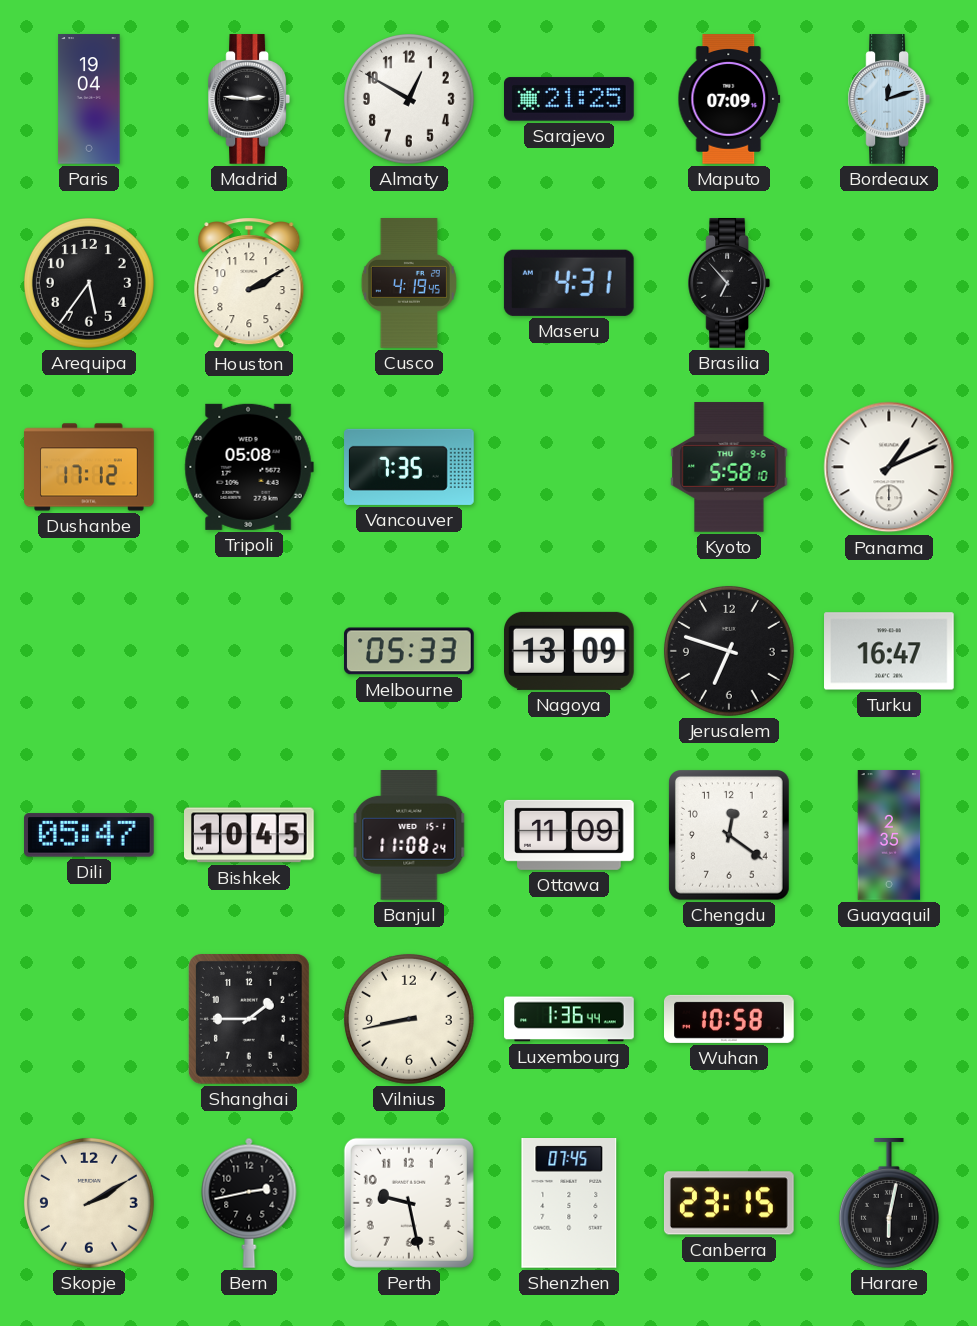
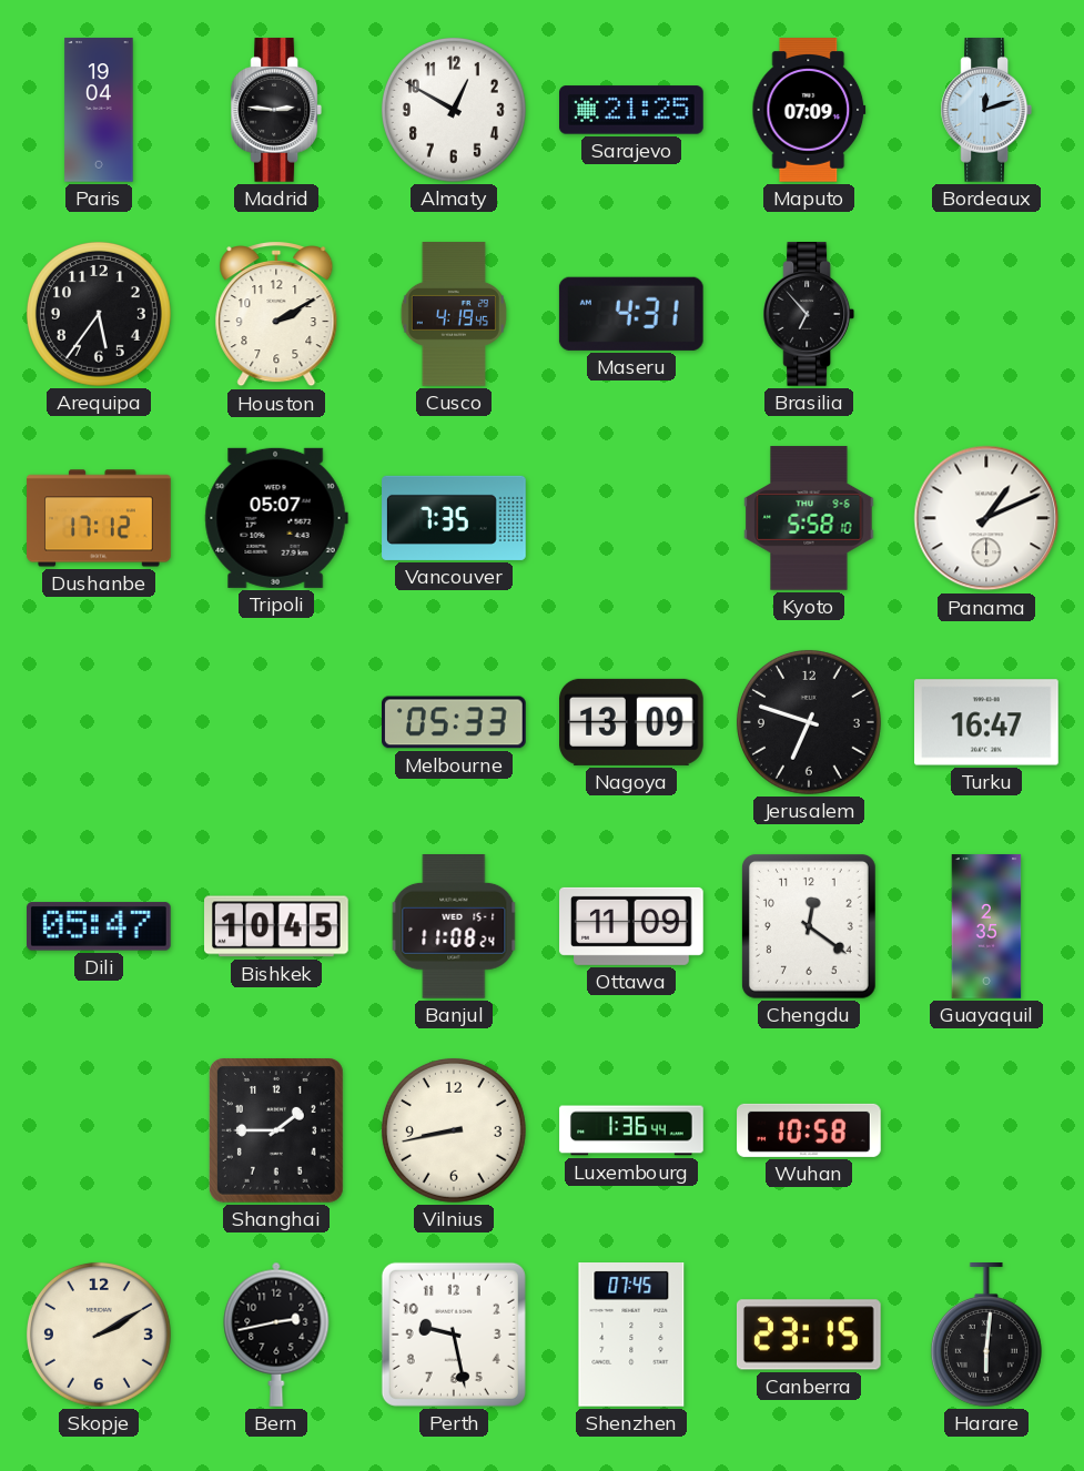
Tripoli: 05:08 -> 05:07
Harare: 6:02 -> 6:01
